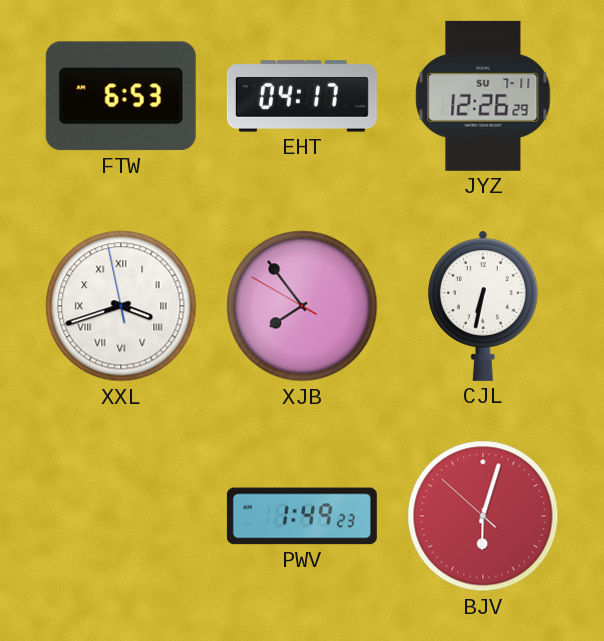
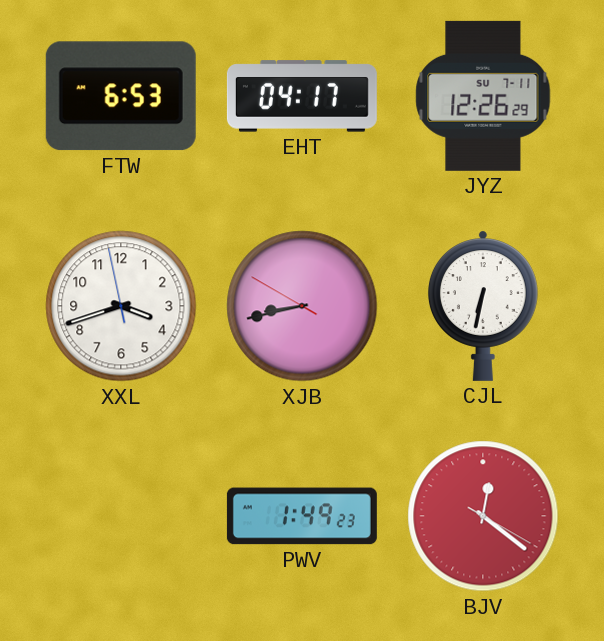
XXL numerals: Roman -> Arabic
XJB: 7:53 -> 8:42
BJV: 6:02 -> 12:21
